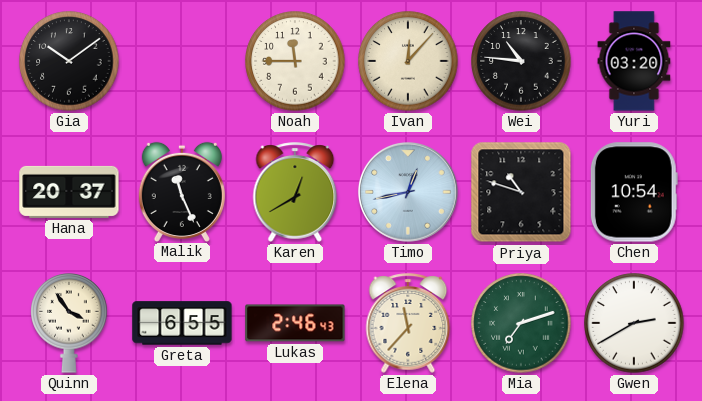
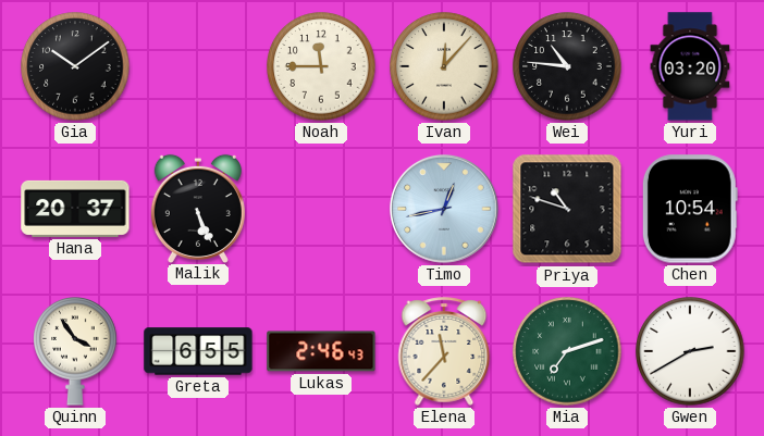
Malik: 11:26 -> 5:26
Karen: 12:40 -> none
